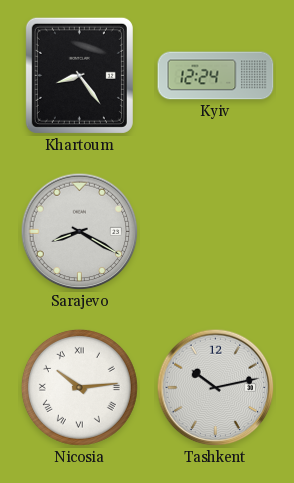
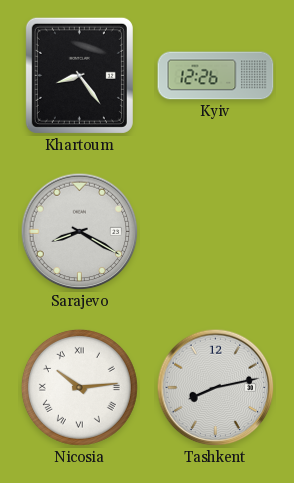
Kyiv: 12:24 -> 12:26
Tashkent: 10:13 -> 8:13
